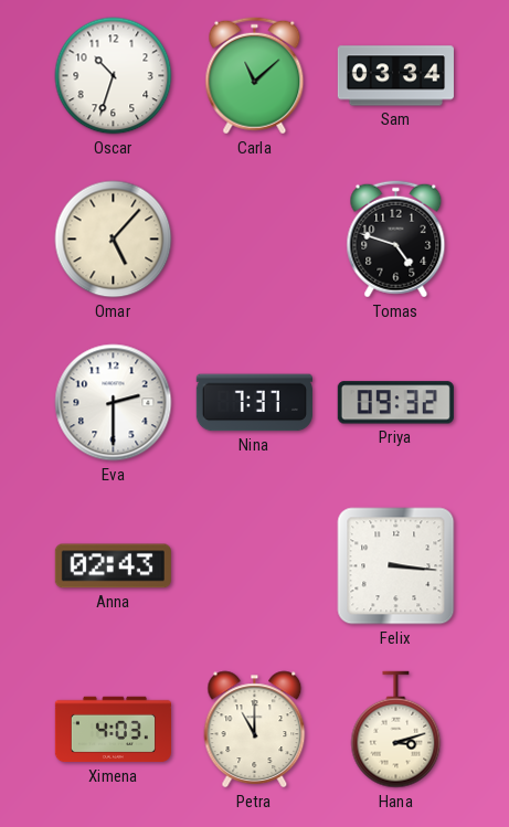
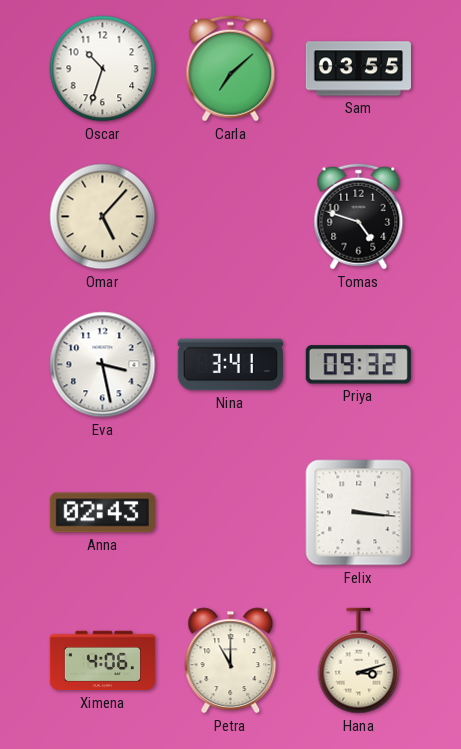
Carla: 11:08 -> 7:08
Sam: 03:34 -> 03:55
Eva: 2:30 -> 3:28
Nina: 7:37 -> 3:41
Ximena: 4:03 -> 4:06
